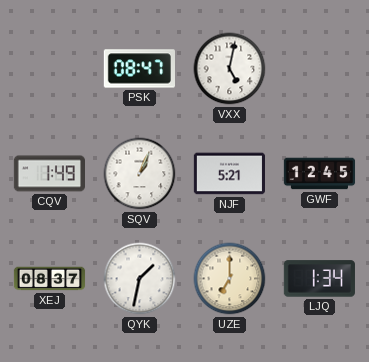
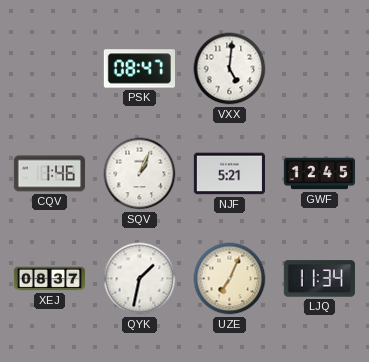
VXX: 5:02 -> 5:01
CQV: 1:49 -> 1:46
UZE: 7:00 -> 7:04
LJQ: 1:34 -> 11:34
